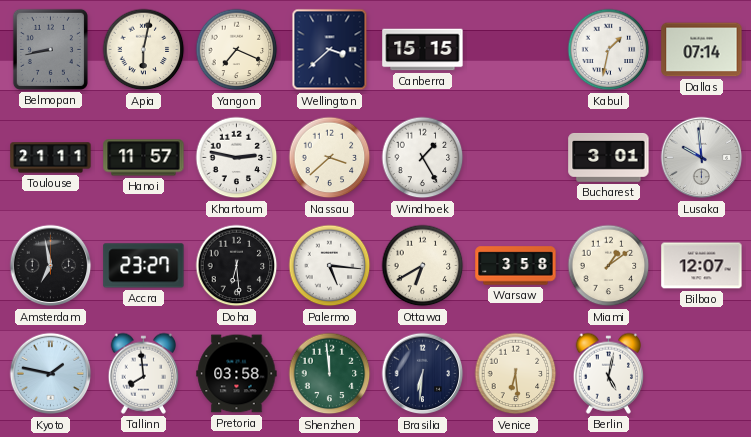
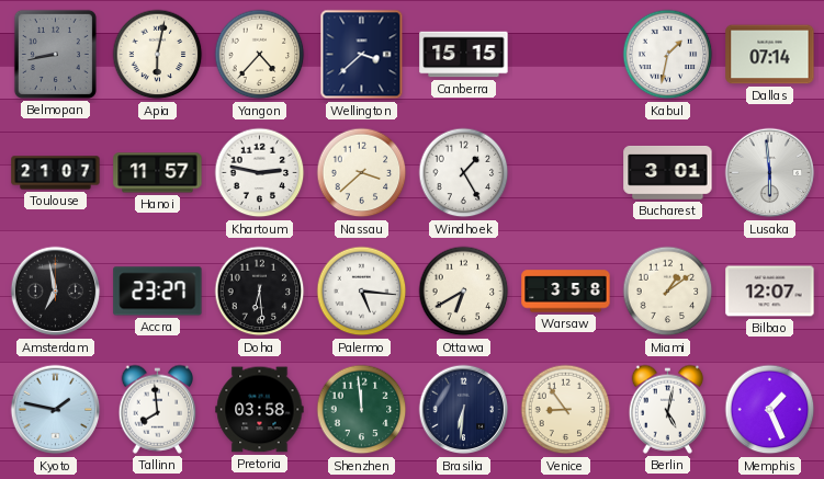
Yangon: 7:19 -> 4:37
Toulouse: 21:11 -> 21:07
Lusaka: 9:59 -> 5:59
Venice: 6:29 -> 8:54
Memphis: none -> 1:26
